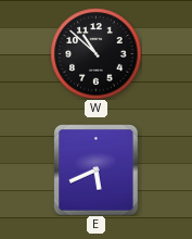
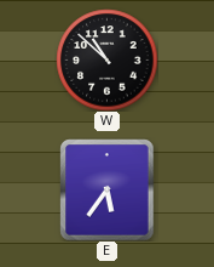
E: 5:41 -> 5:36
